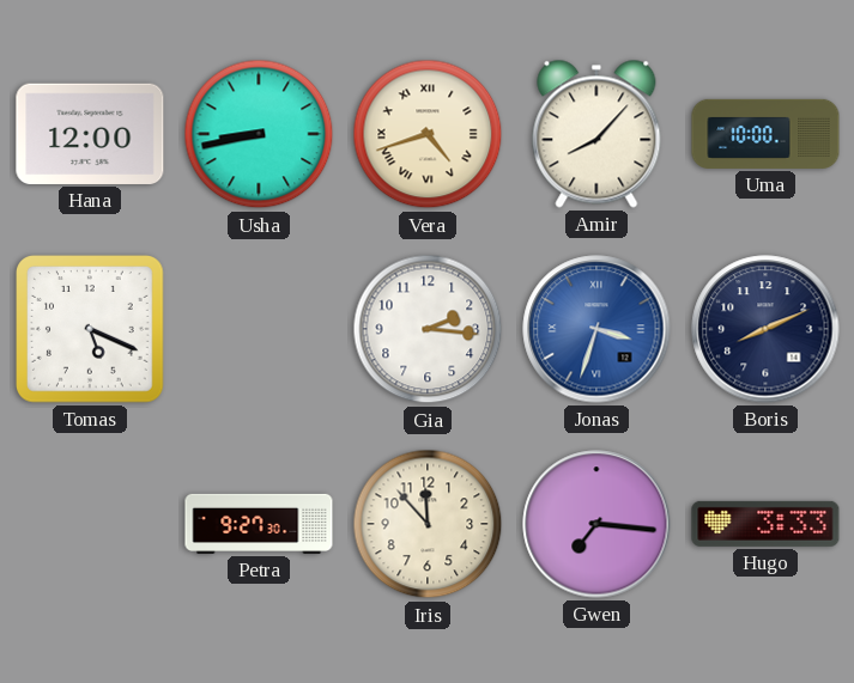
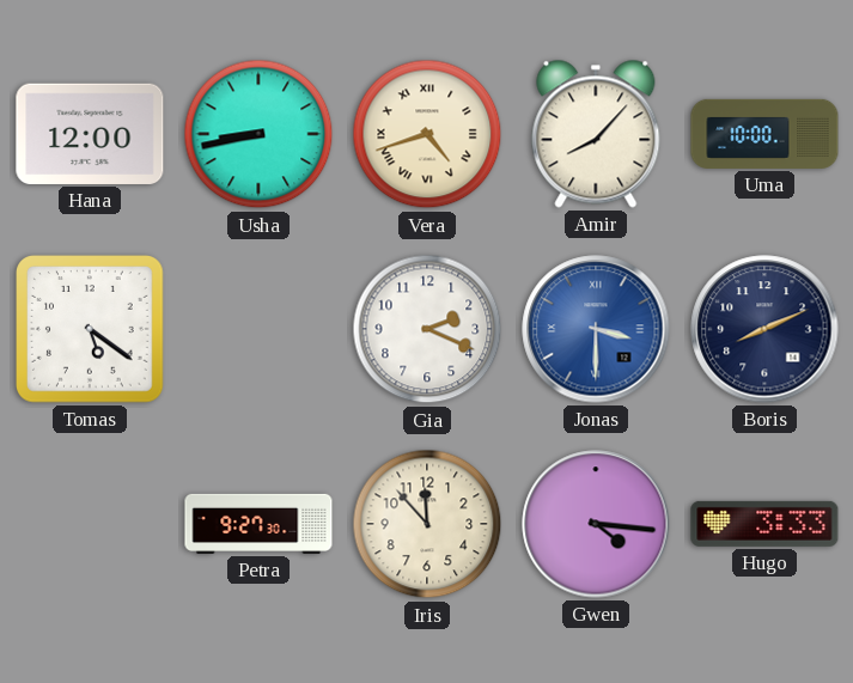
Tomas: 5:19 -> 5:21
Gia: 2:16 -> 2:19
Jonas: 3:33 -> 3:30
Gwen: 7:16 -> 4:16
